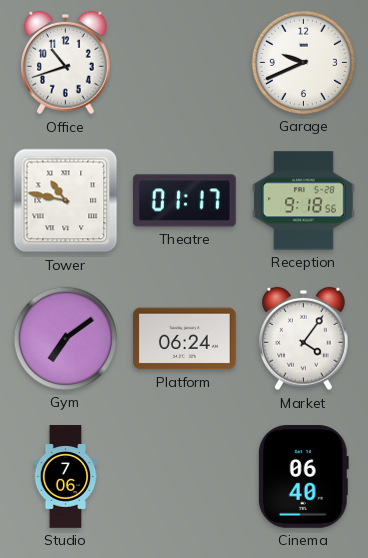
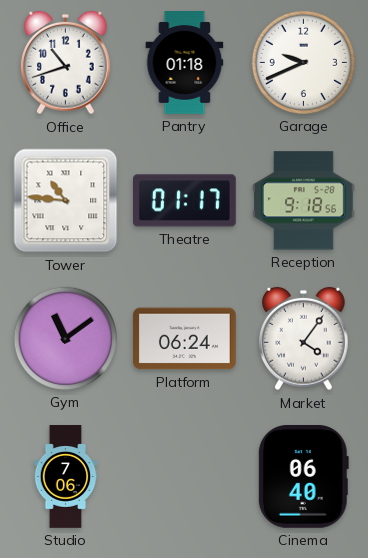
Pantry: none -> 01:18
Tower: 10:47 -> 10:46
Gym: 7:09 -> 11:09
